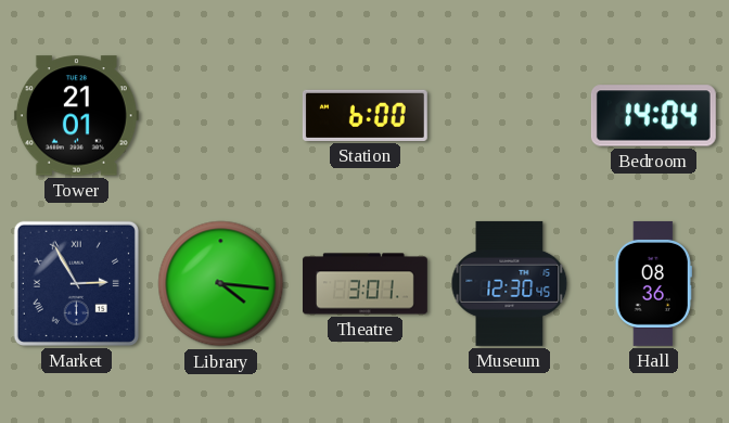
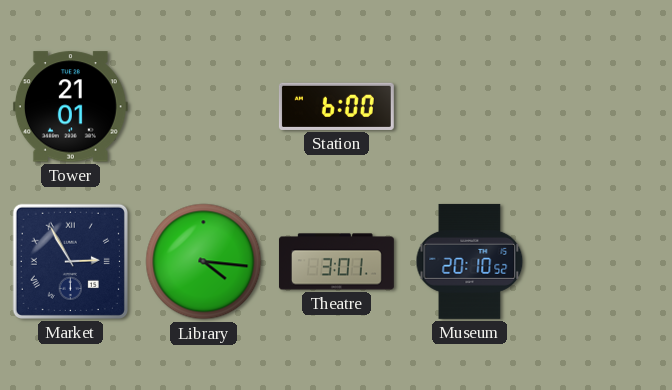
Bedroom: 14:04 -> none
Museum: 12:30 -> 20:10
Hall: 08:36 -> none
